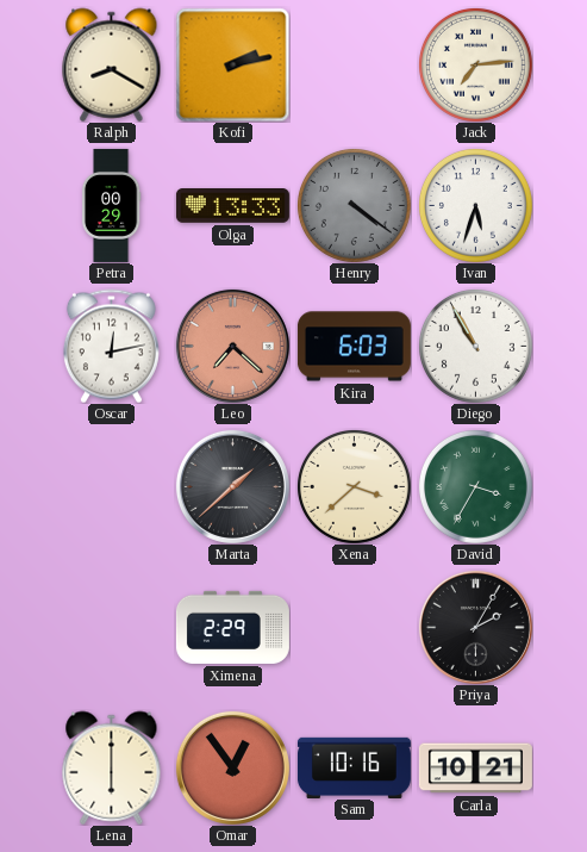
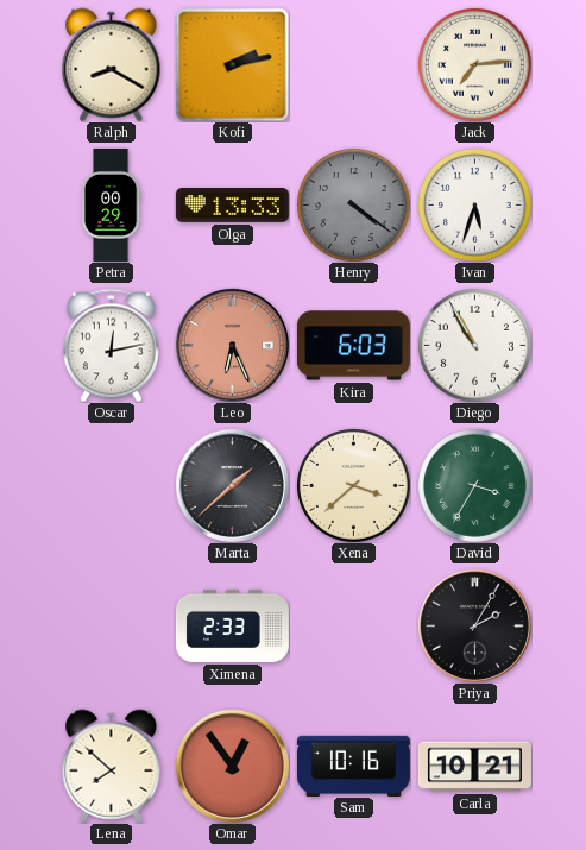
Leo: 7:22 -> 6:26
Ximena: 2:29 -> 2:33
Lena: 6:00 -> 7:52
